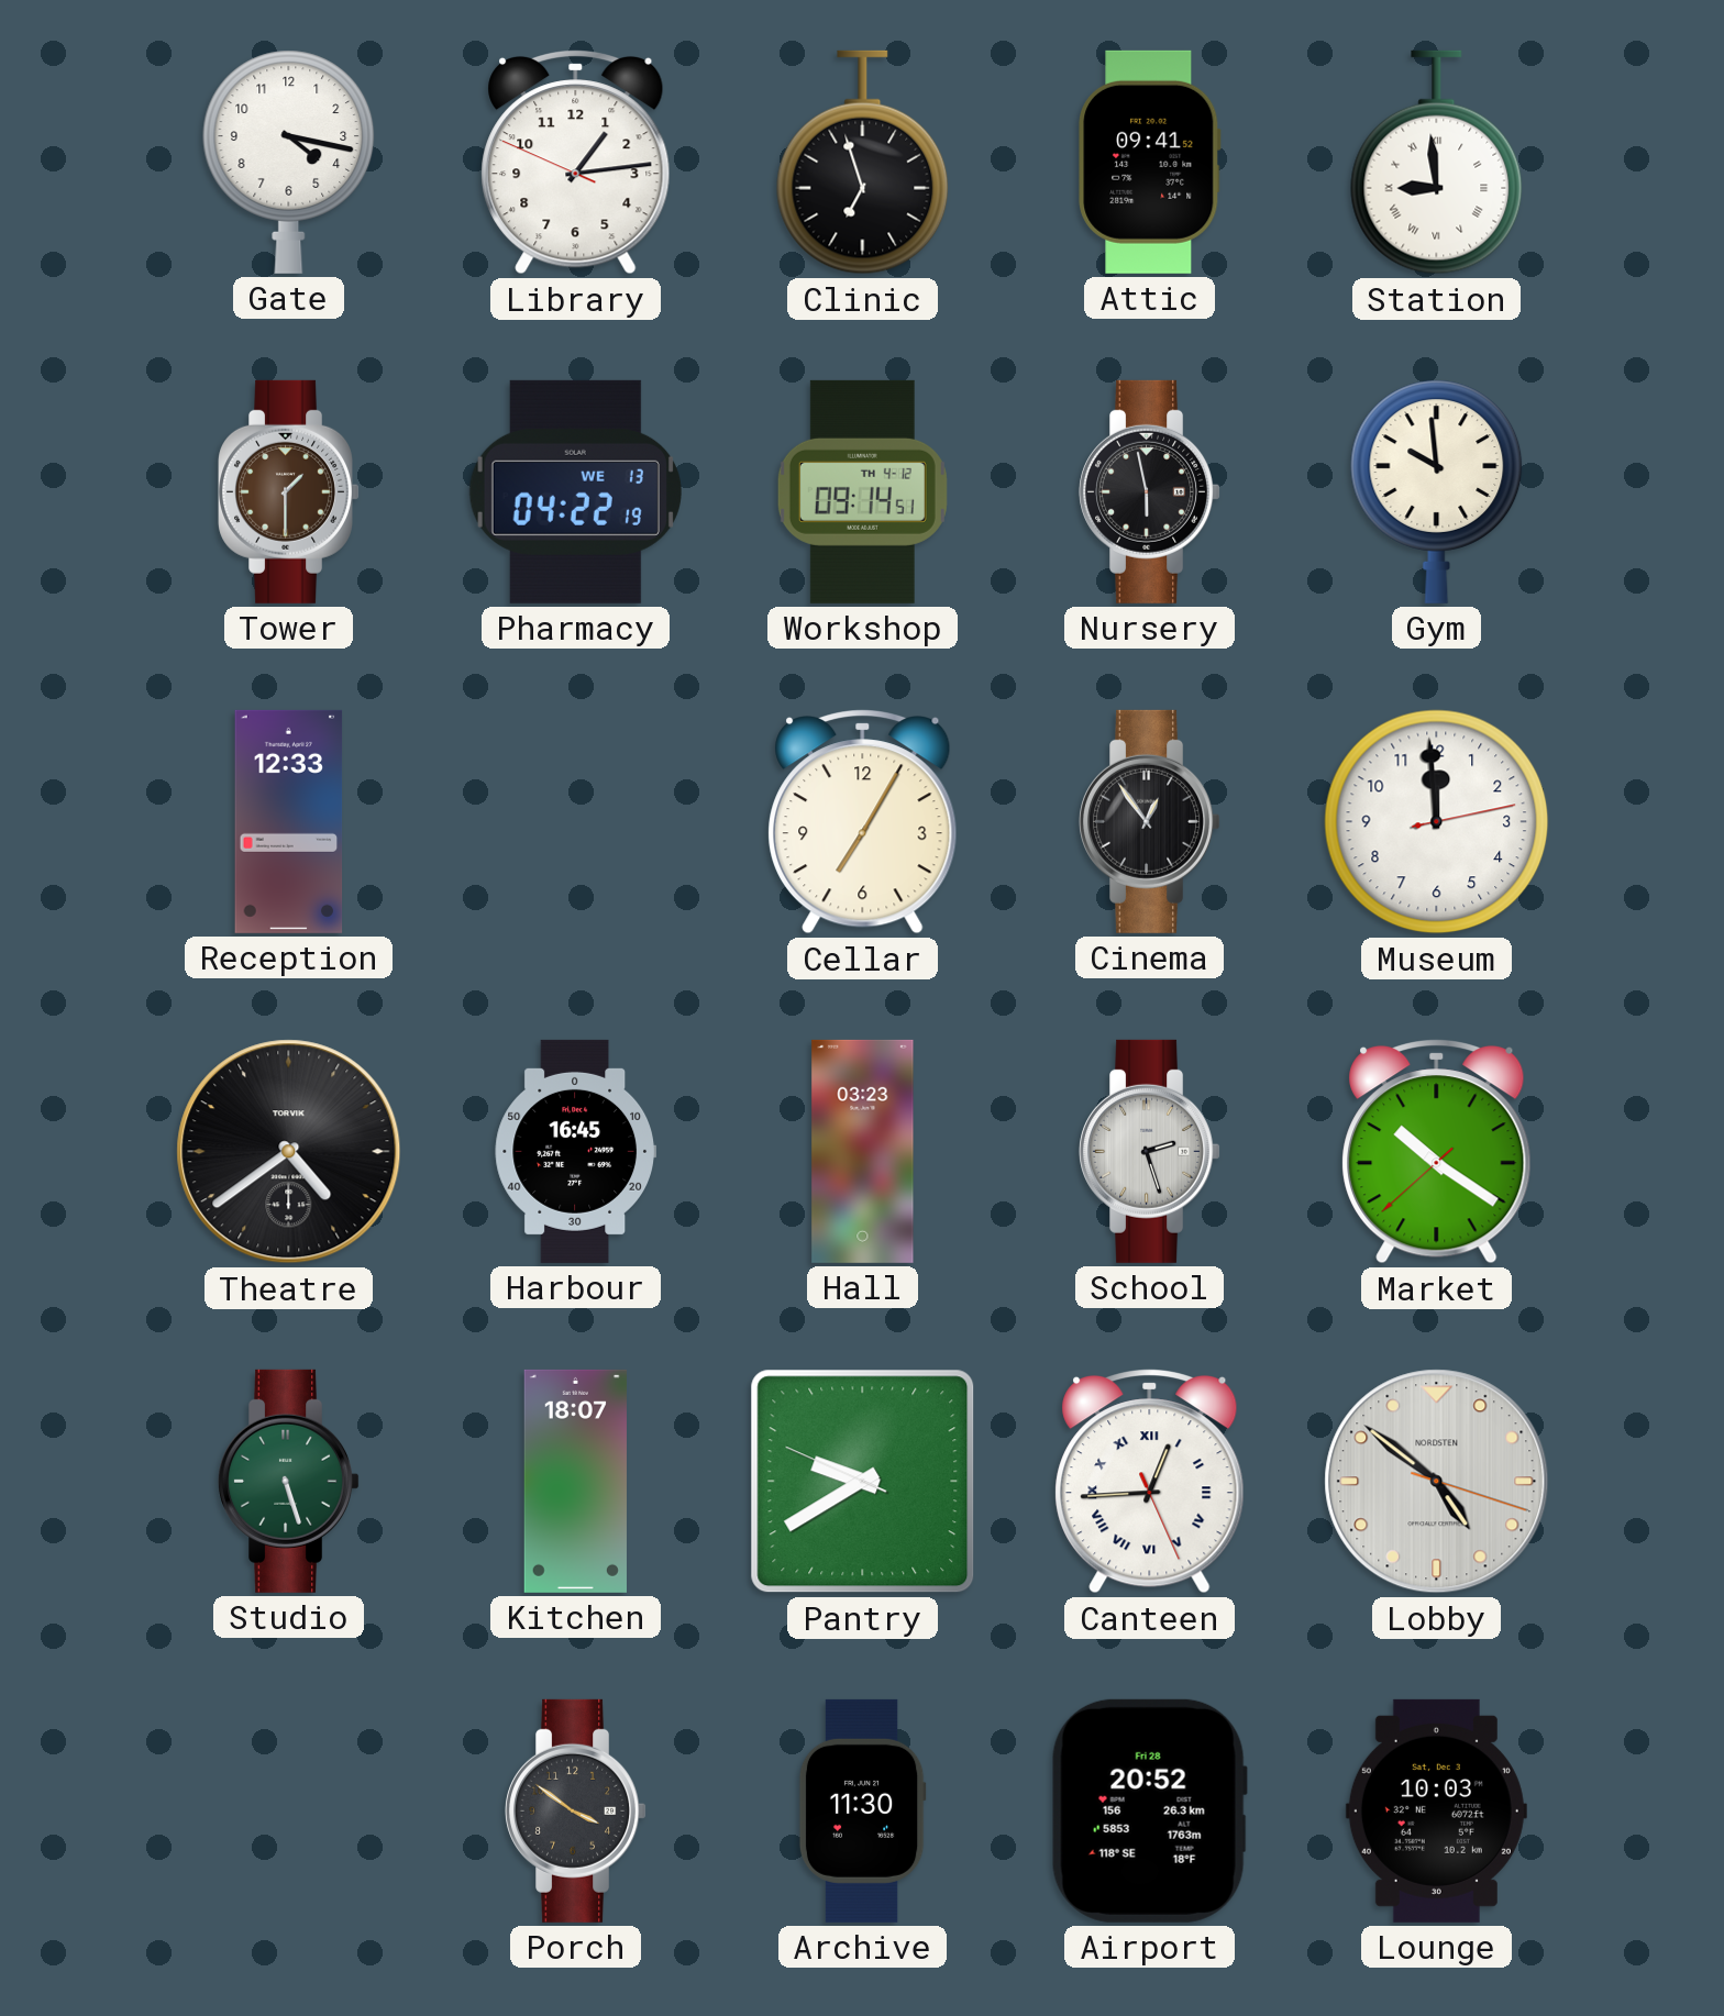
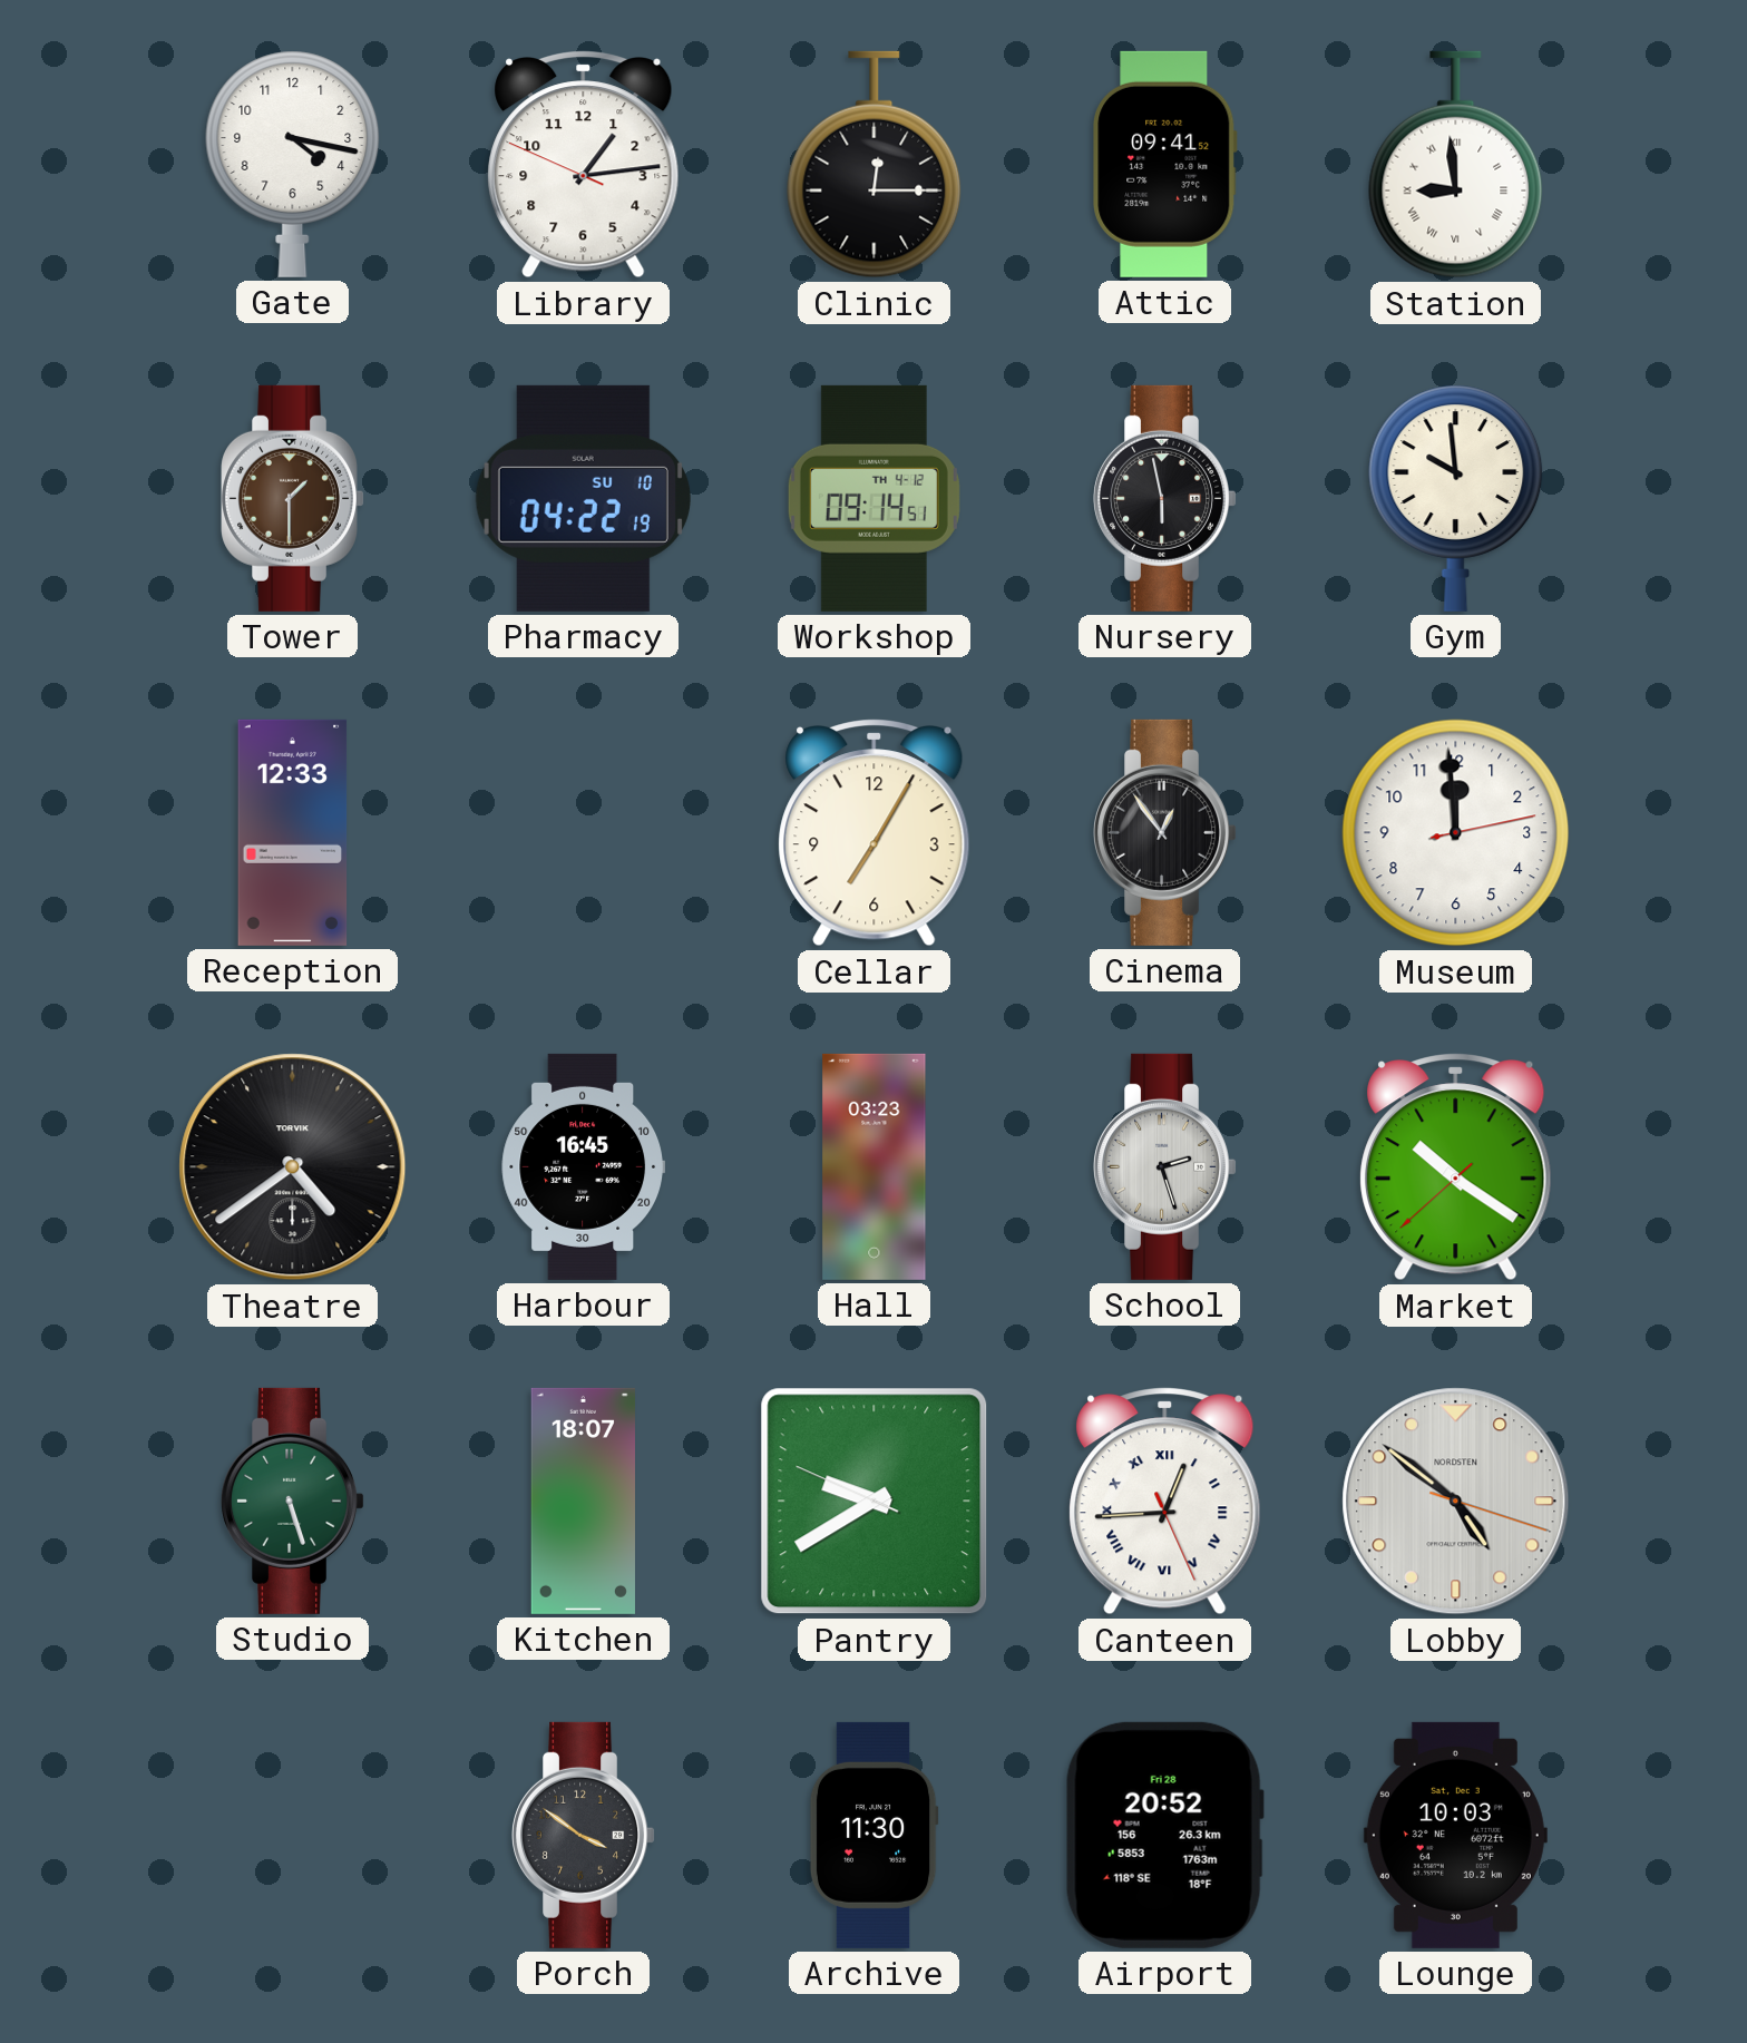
Clinic: 6:57 -> 12:15
Pharmacy date: WE 13 -> SU 10
